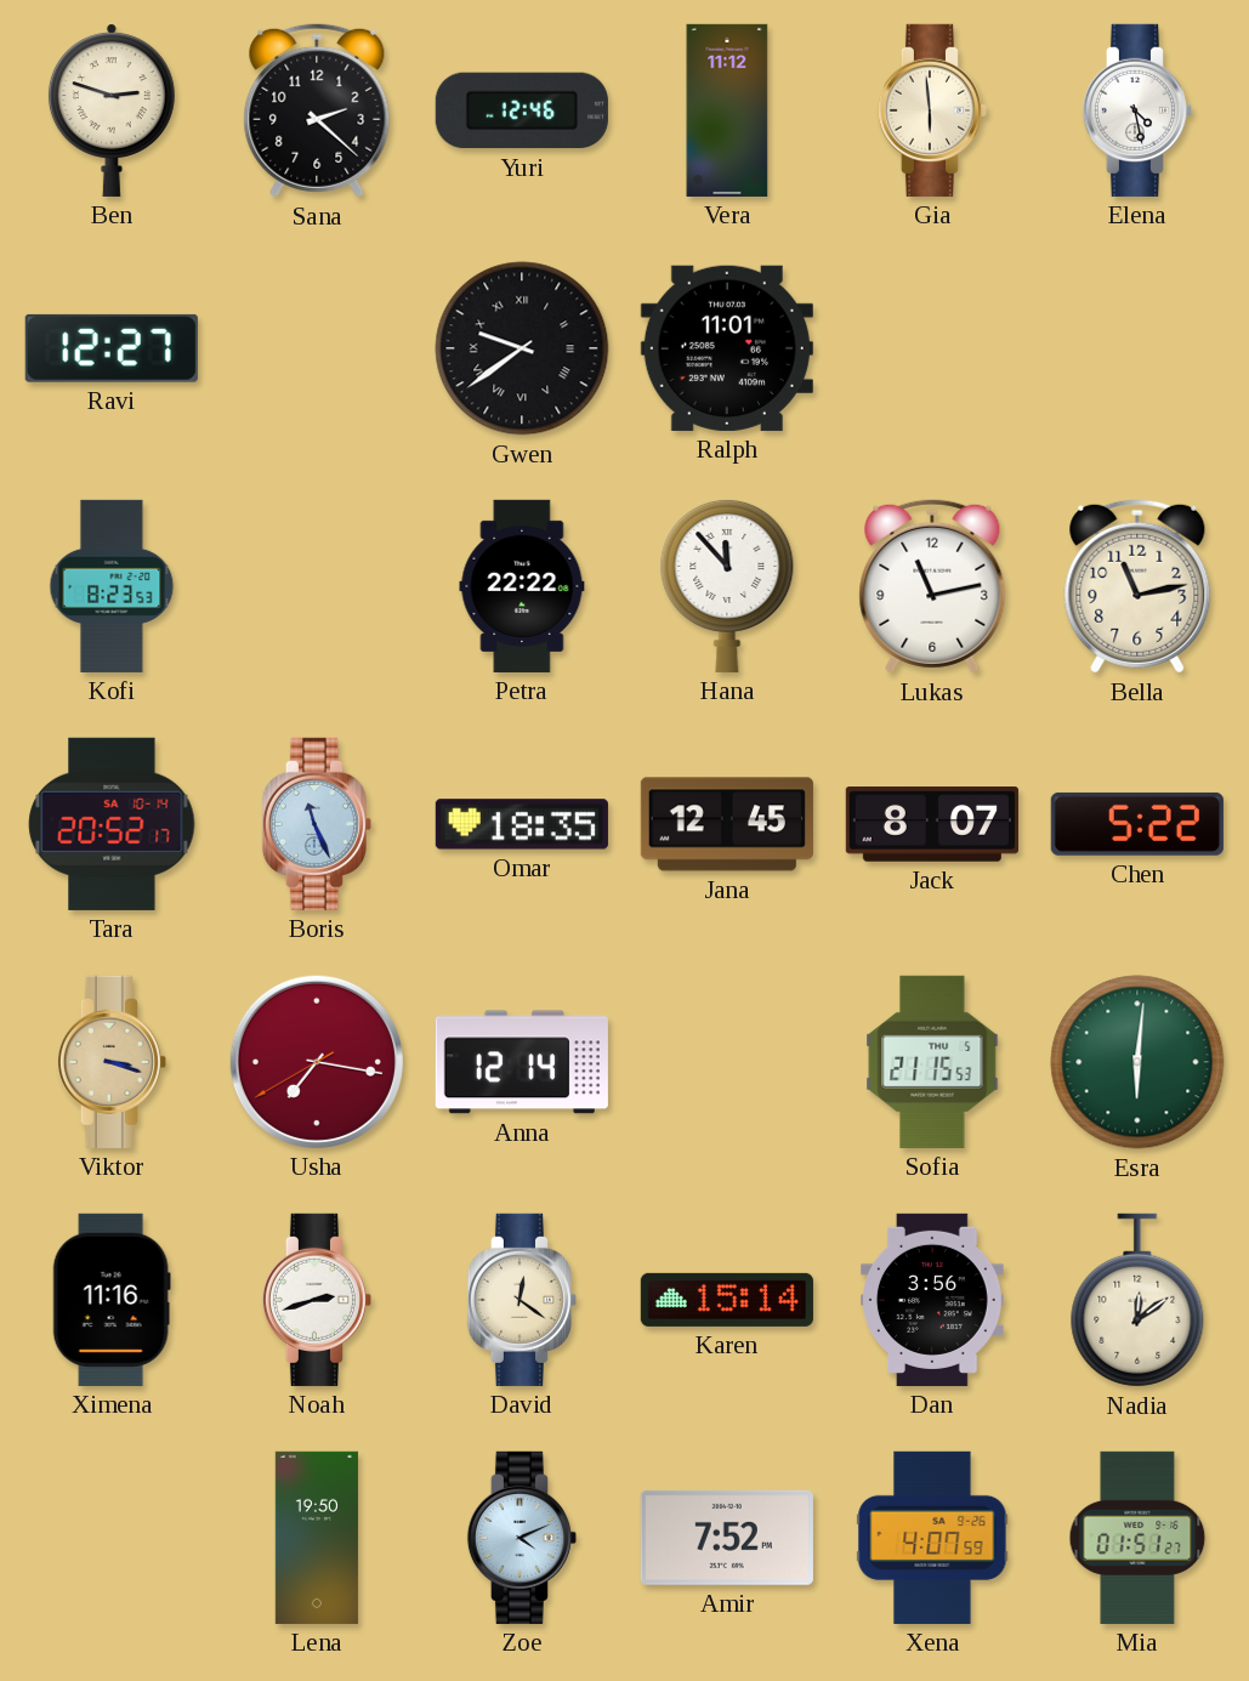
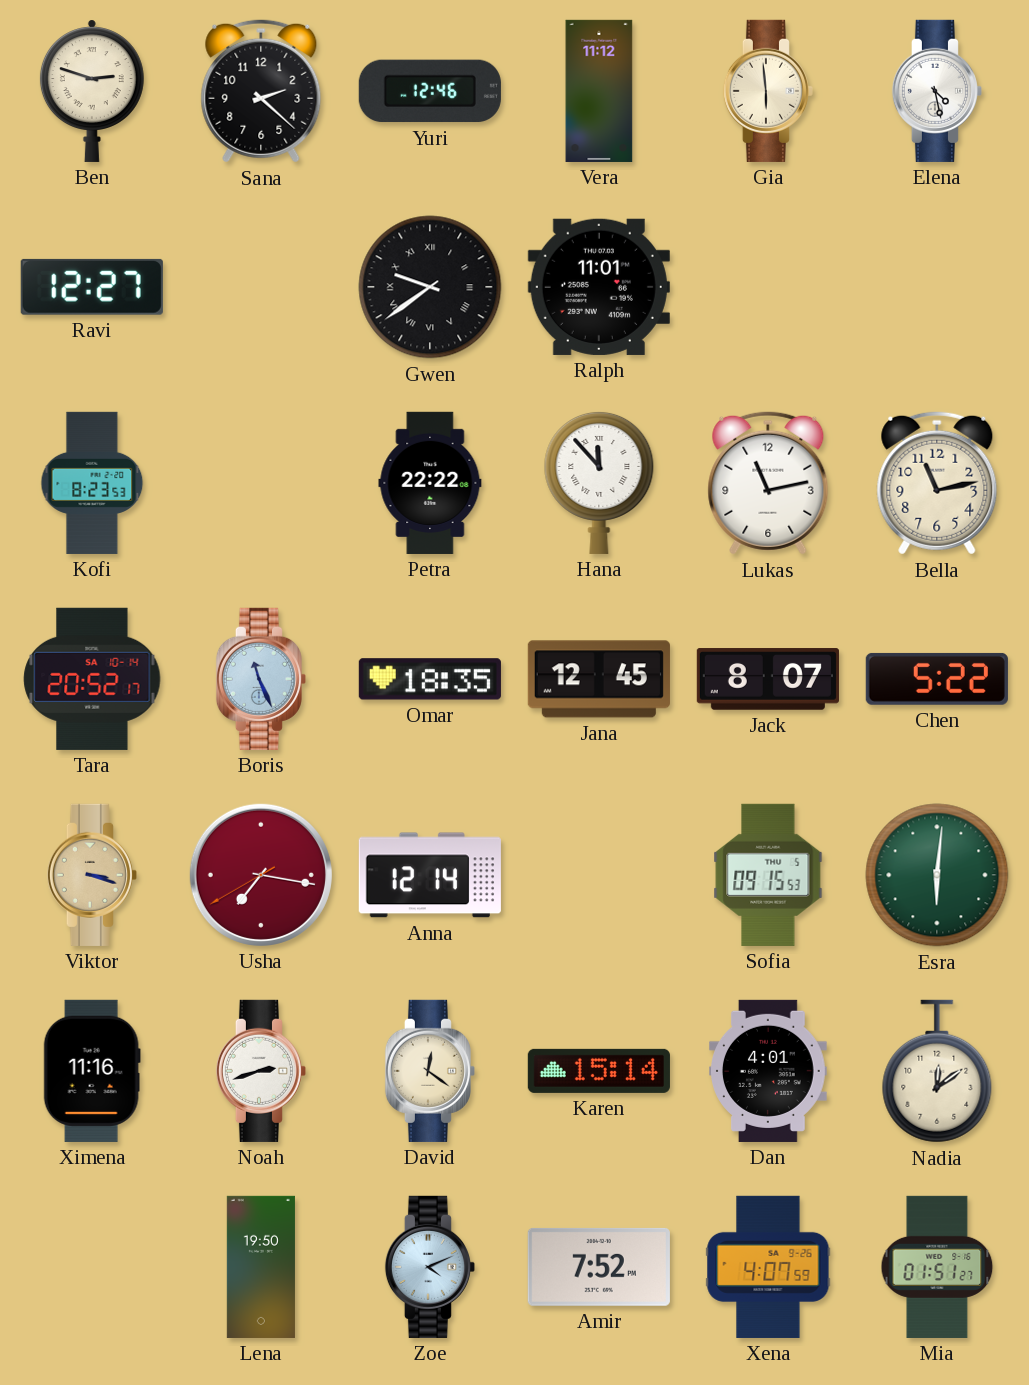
Sofia: 21:15 -> 09:15
Dan: 3:56 -> 4:01
